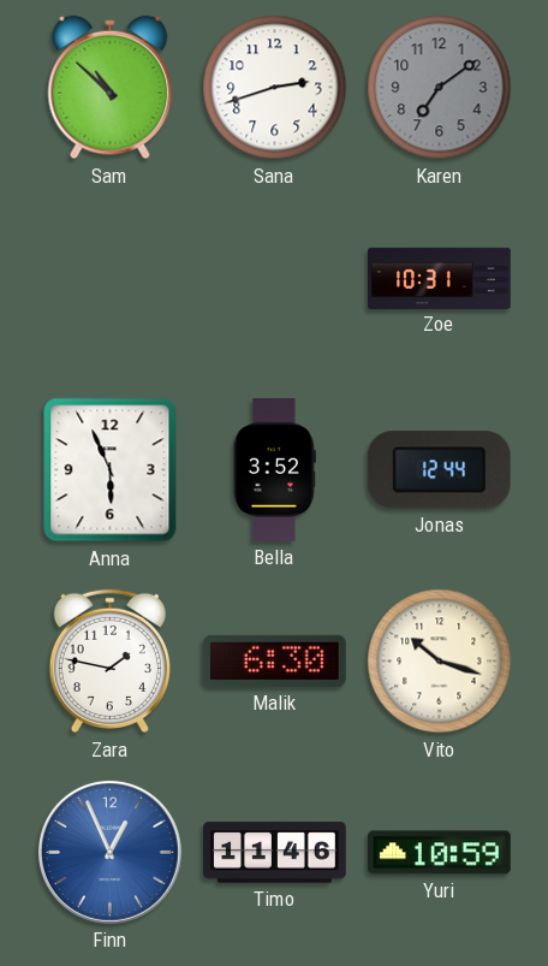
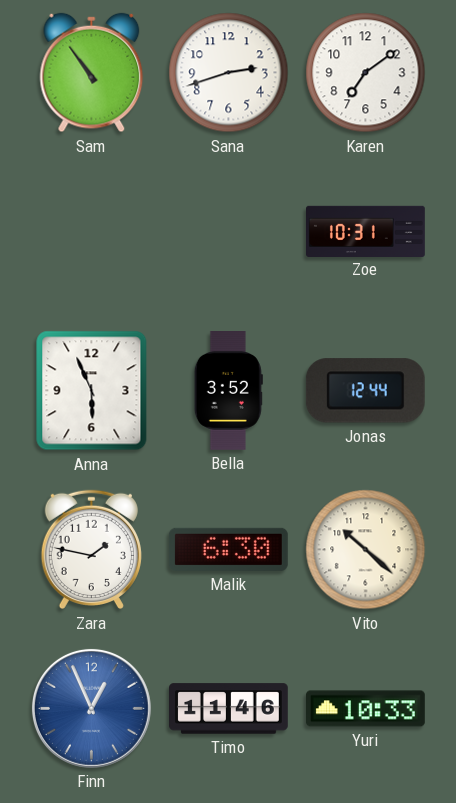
Sam: 10:52 -> 10:54
Karen dial: grey -> white
Vito: 10:18 -> 10:22
Yuri: 10:59 -> 10:33
